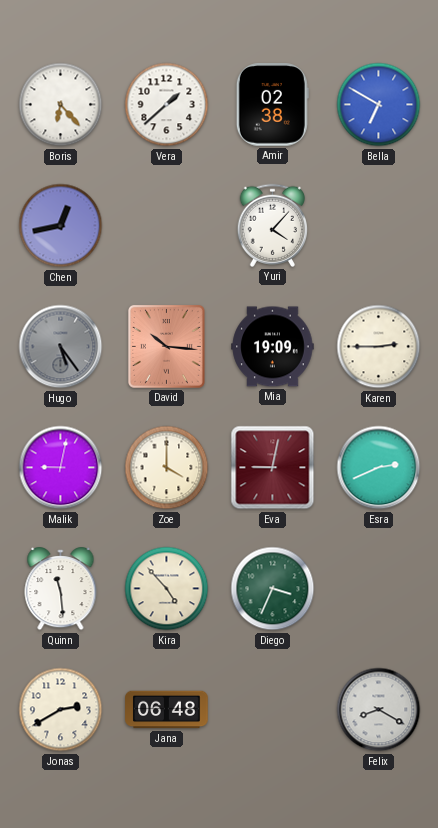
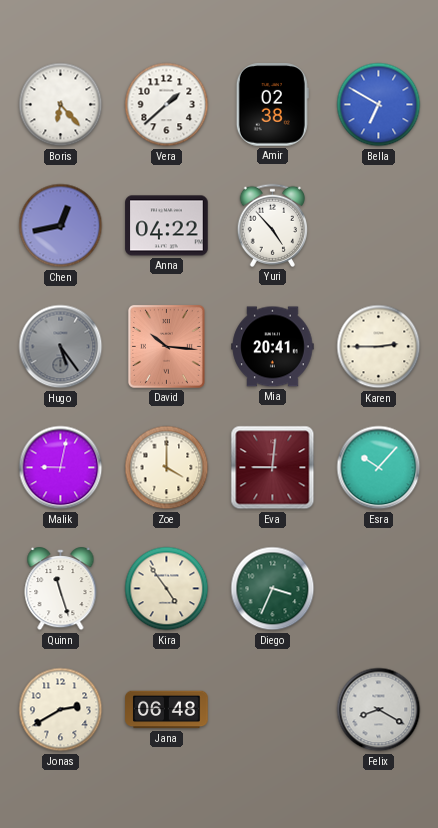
Anna: none -> 04:22
Yuri: 4:07 -> 4:53
Mia: 19:09 -> 20:41
Eva: 9:02 -> 9:01
Esra: 2:41 -> 10:07
Quinn: 11:29 -> 11:27
Kira: 4:53 -> 4:54
